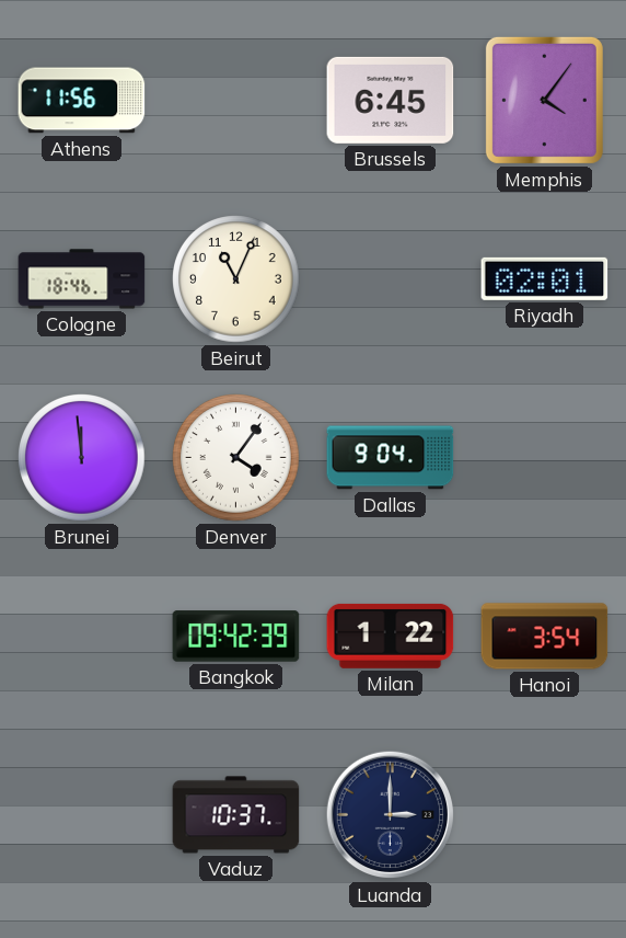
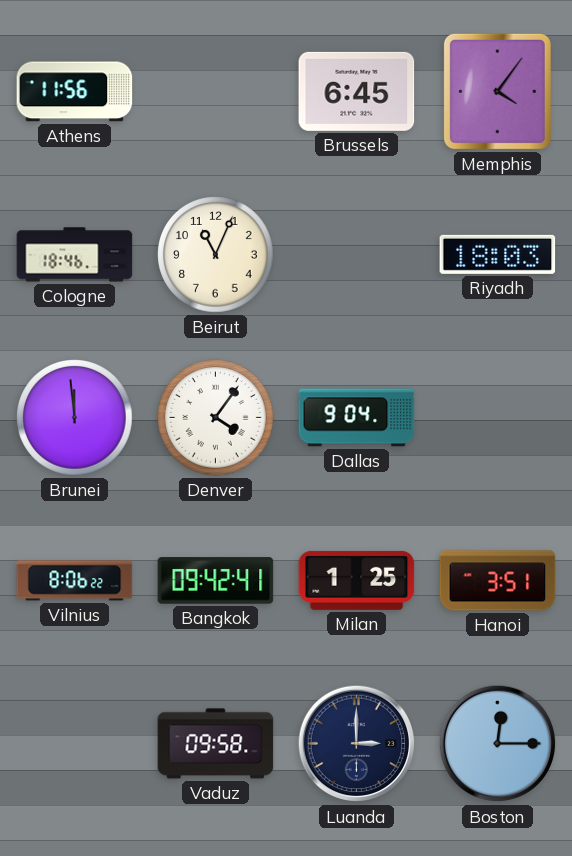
Riyadh: 02:01 -> 18:03
Vilnius: none -> 8:06
Bangkok: 09:42:39 -> 09:42:41
Milan: 1:22 -> 1:25
Hanoi: 3:54 -> 3:51
Vaduz: 10:37 -> 09:58
Boston: none -> 12:15
